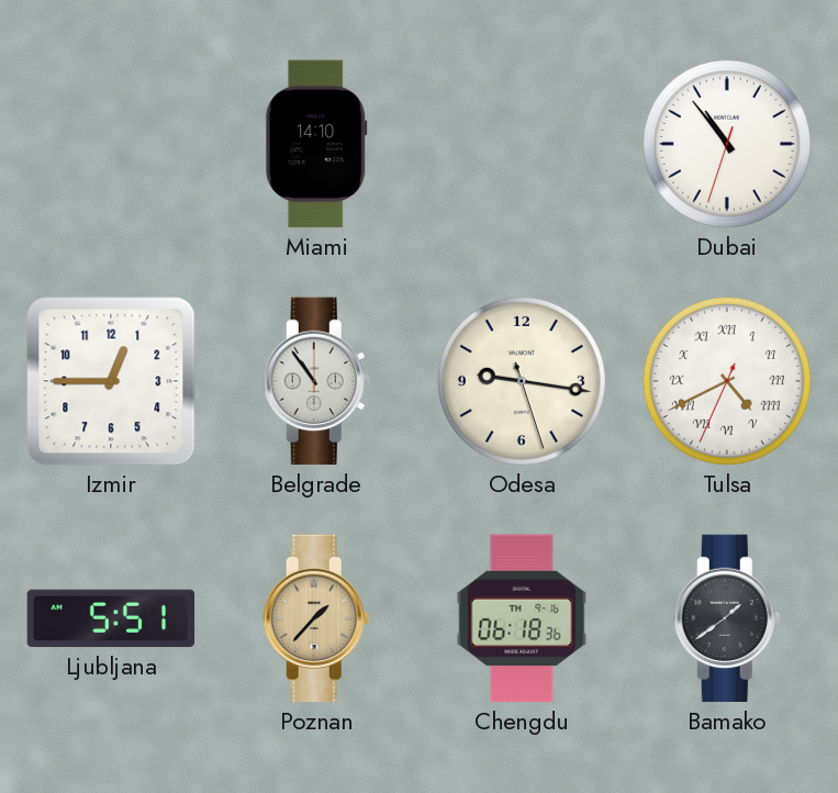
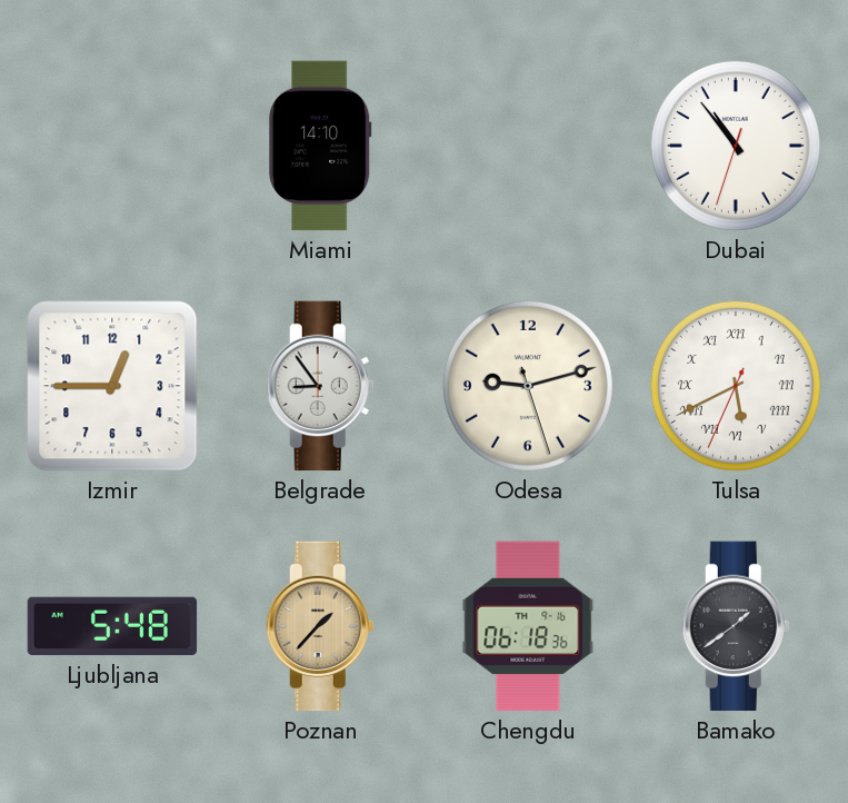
Belgrade: 10:54 -> 8:54
Odesa: 9:16 -> 9:12
Tulsa: 4:40 -> 5:40
Ljubljana: 5:51 -> 5:48
